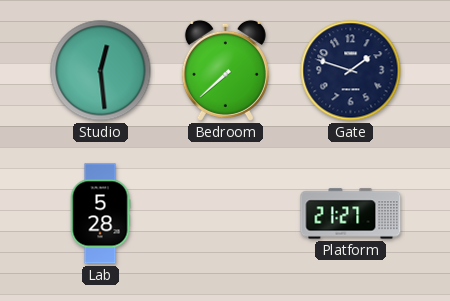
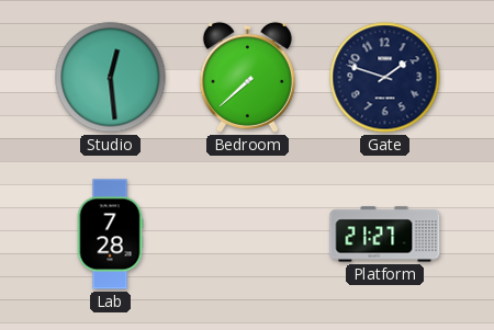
Lab: 5:28 -> 7:28
